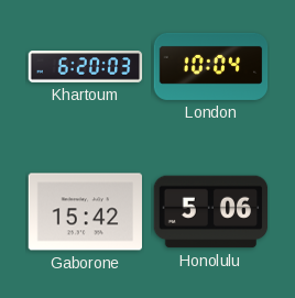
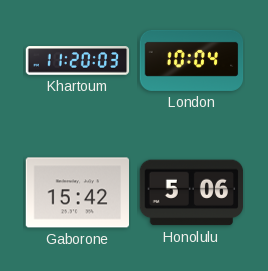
Khartoum: 6:20 -> 11:20
